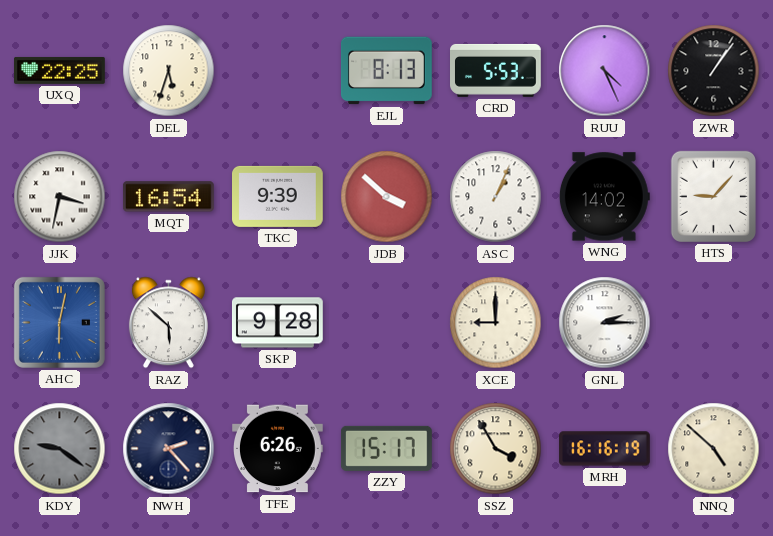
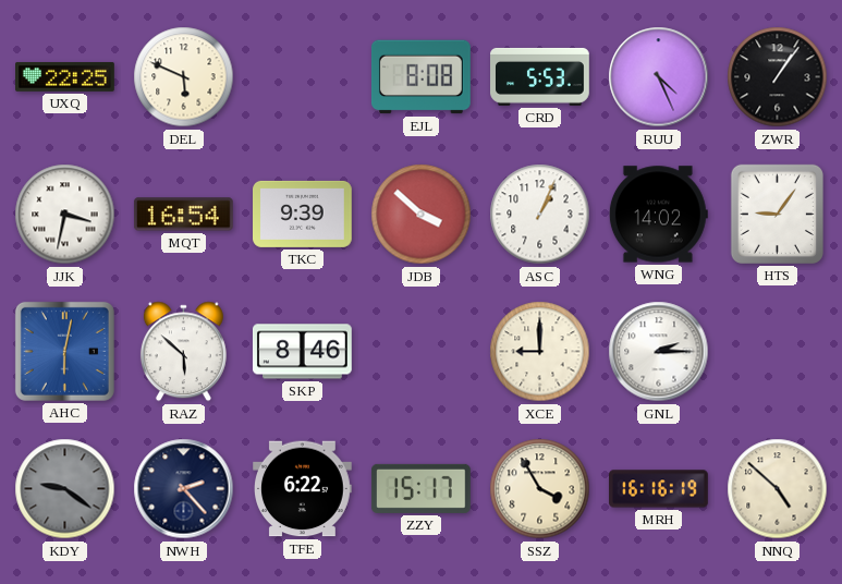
DEL: 5:33 -> 5:49
EJL: 8:13 -> 8:08
HTS: 9:07 -> 9:06
SKP: 9:28 -> 8:46
TFE: 6:26 -> 6:22
